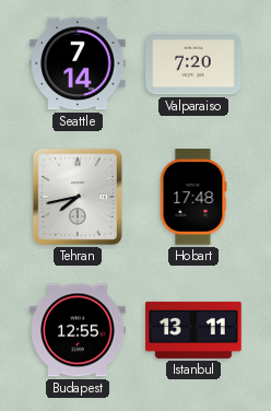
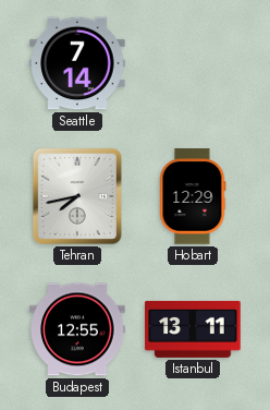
Valparaiso: 7:20 -> none
Hobart: 17:48 -> 12:29
